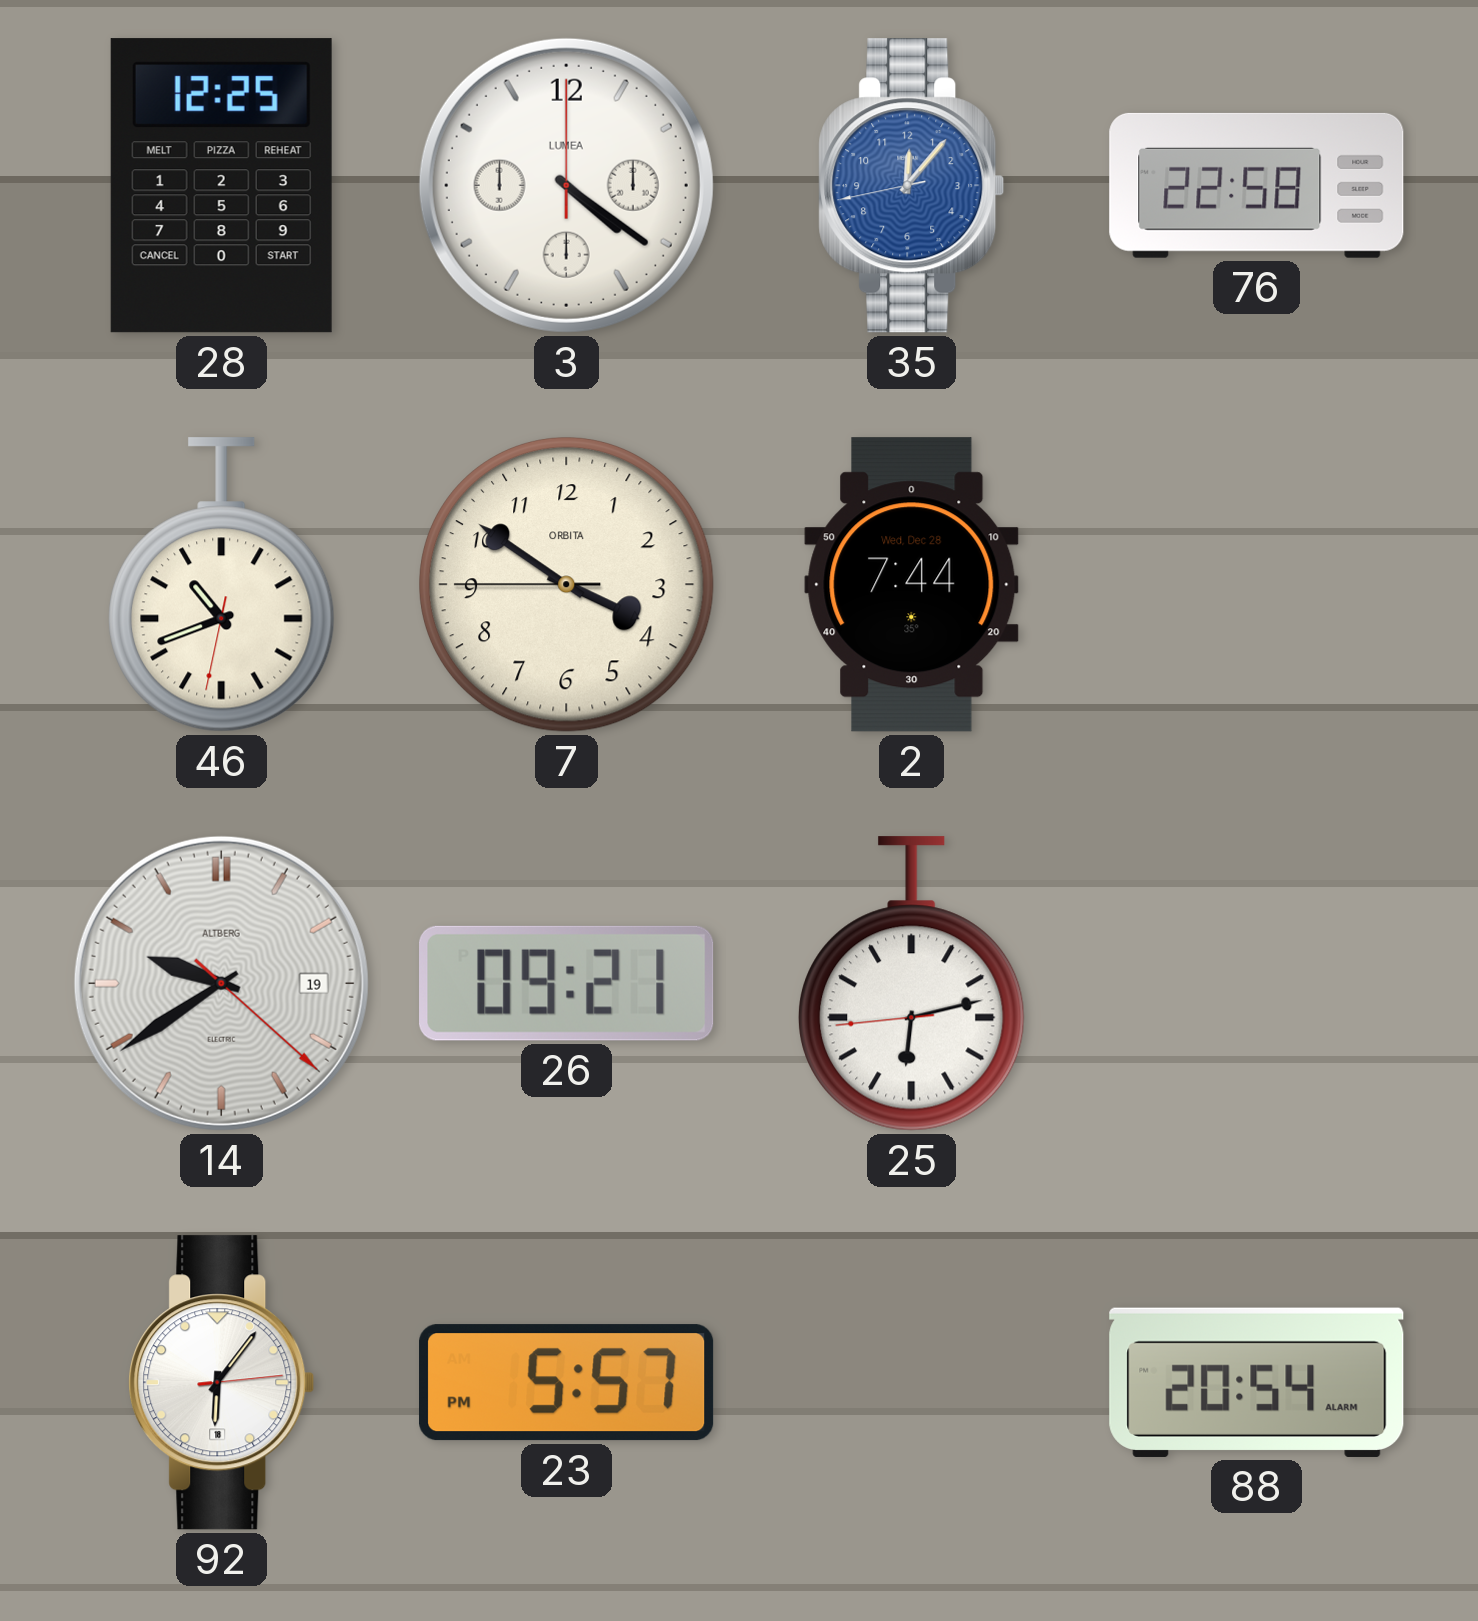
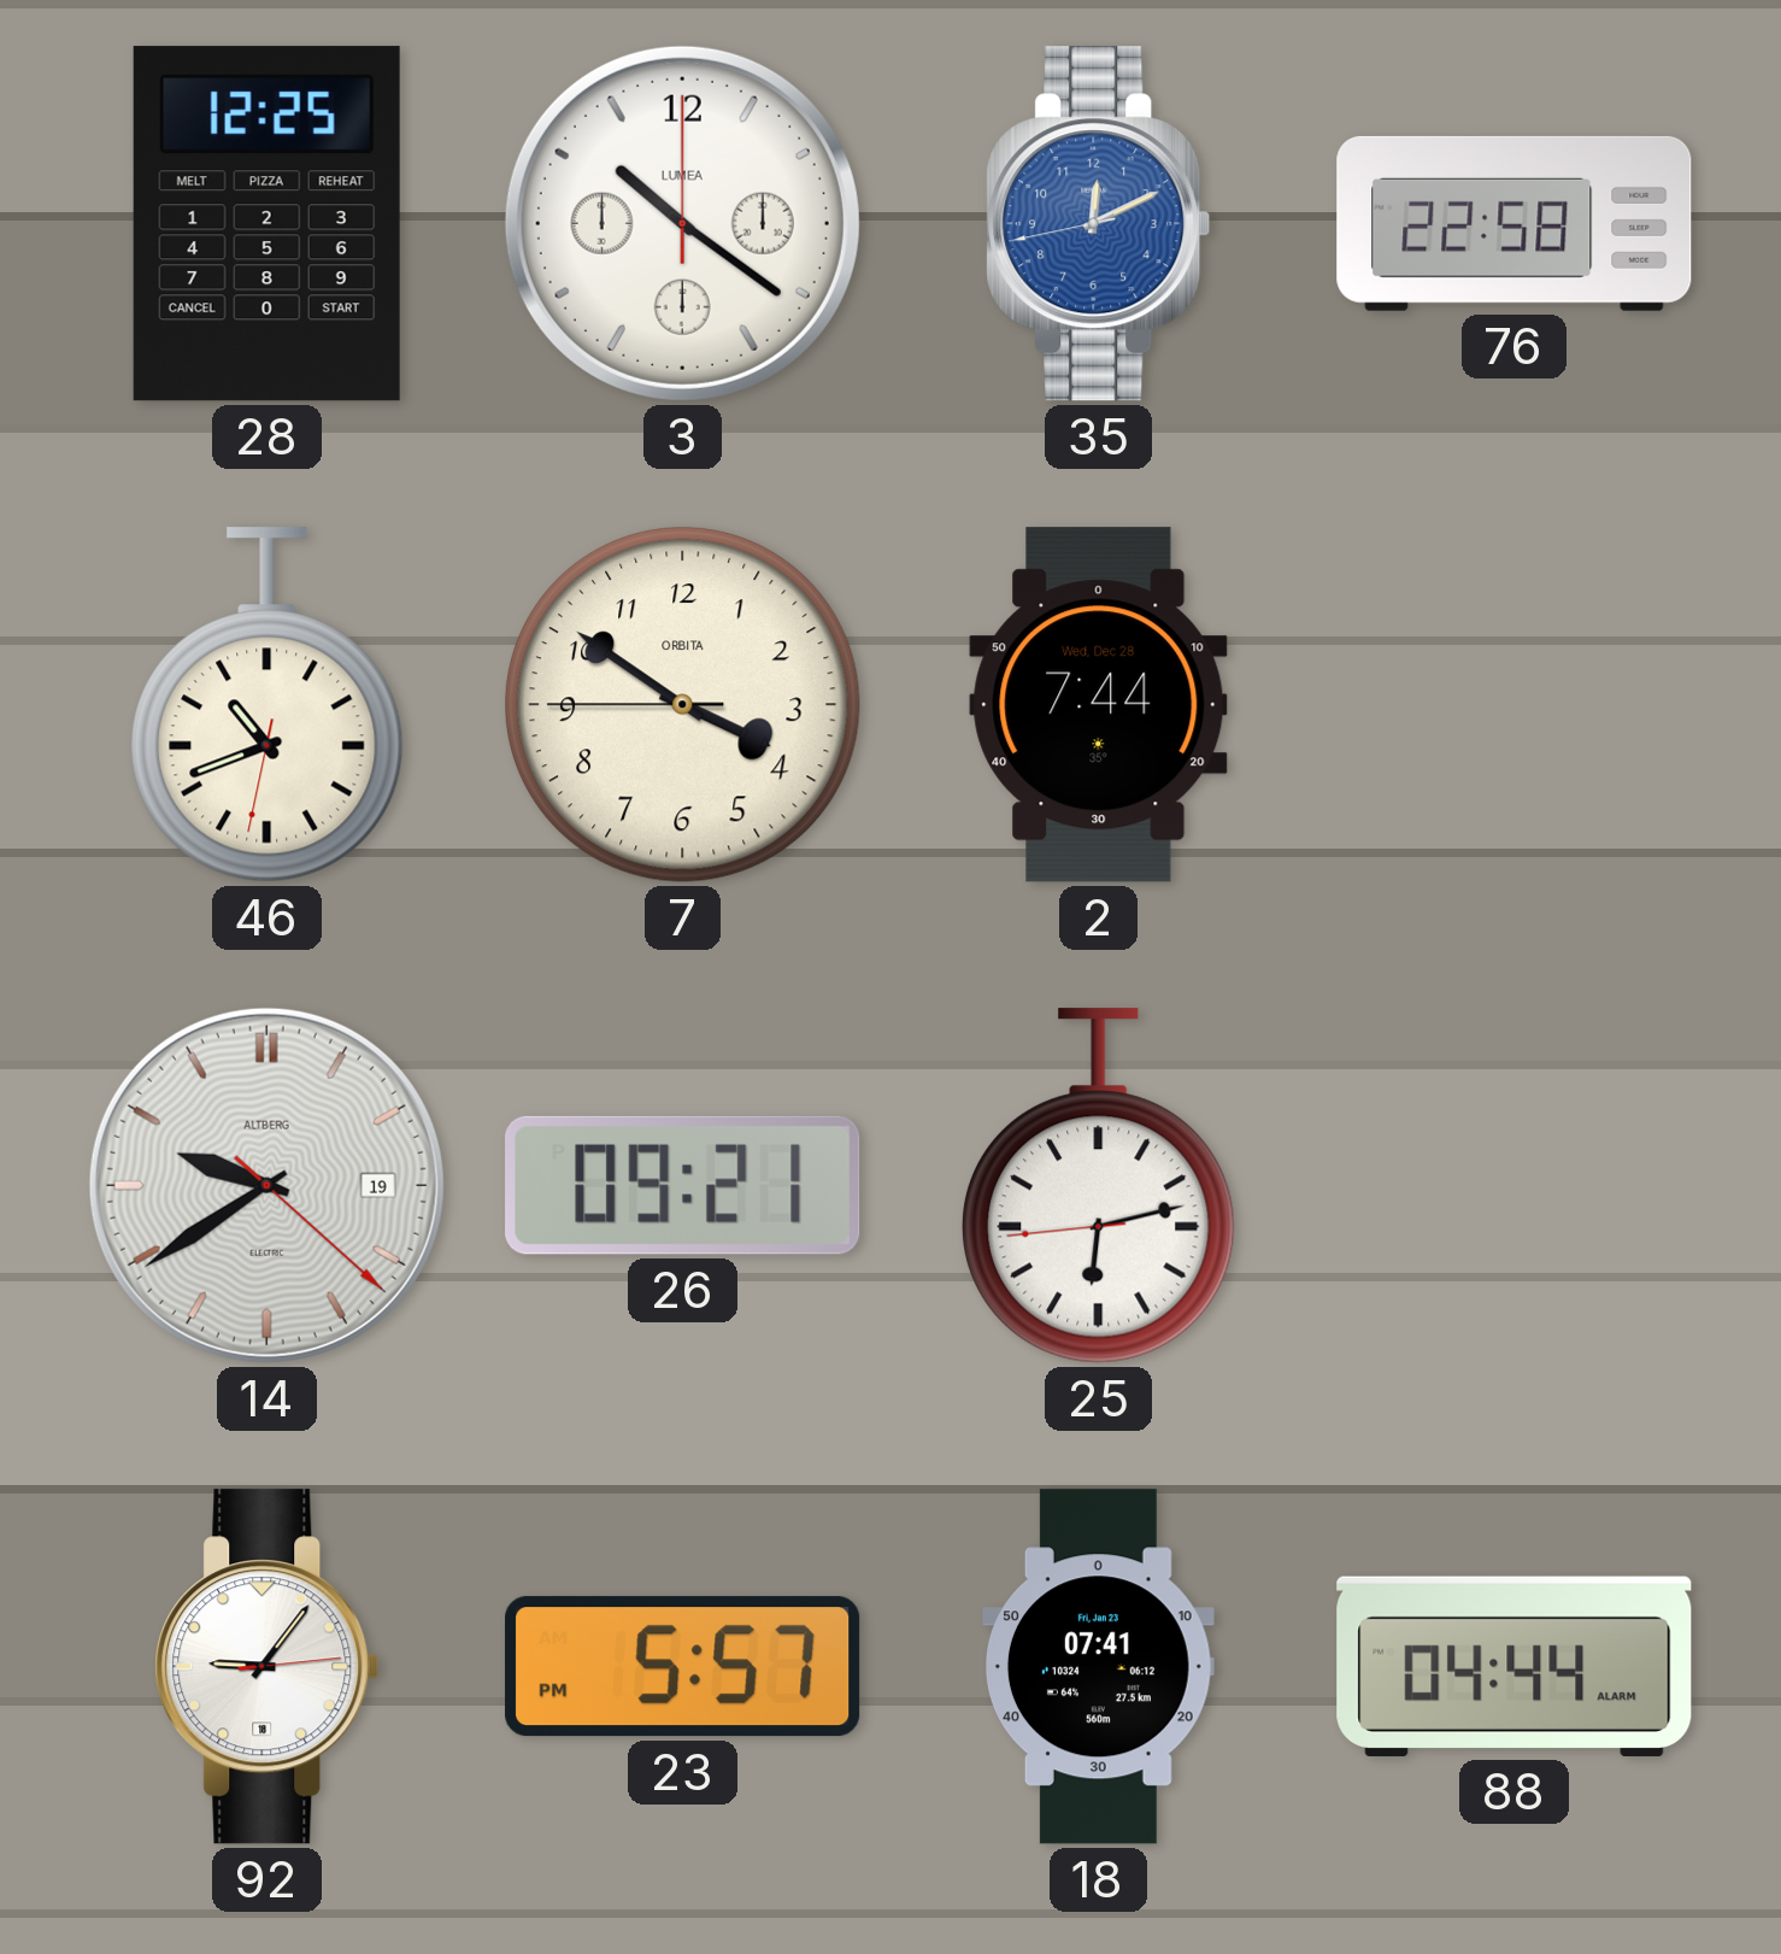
3: 4:21 -> 10:21
35: 12:06 -> 12:10
92: 6:06 -> 9:06
18: none -> 07:41
88: 20:54 -> 04:44
